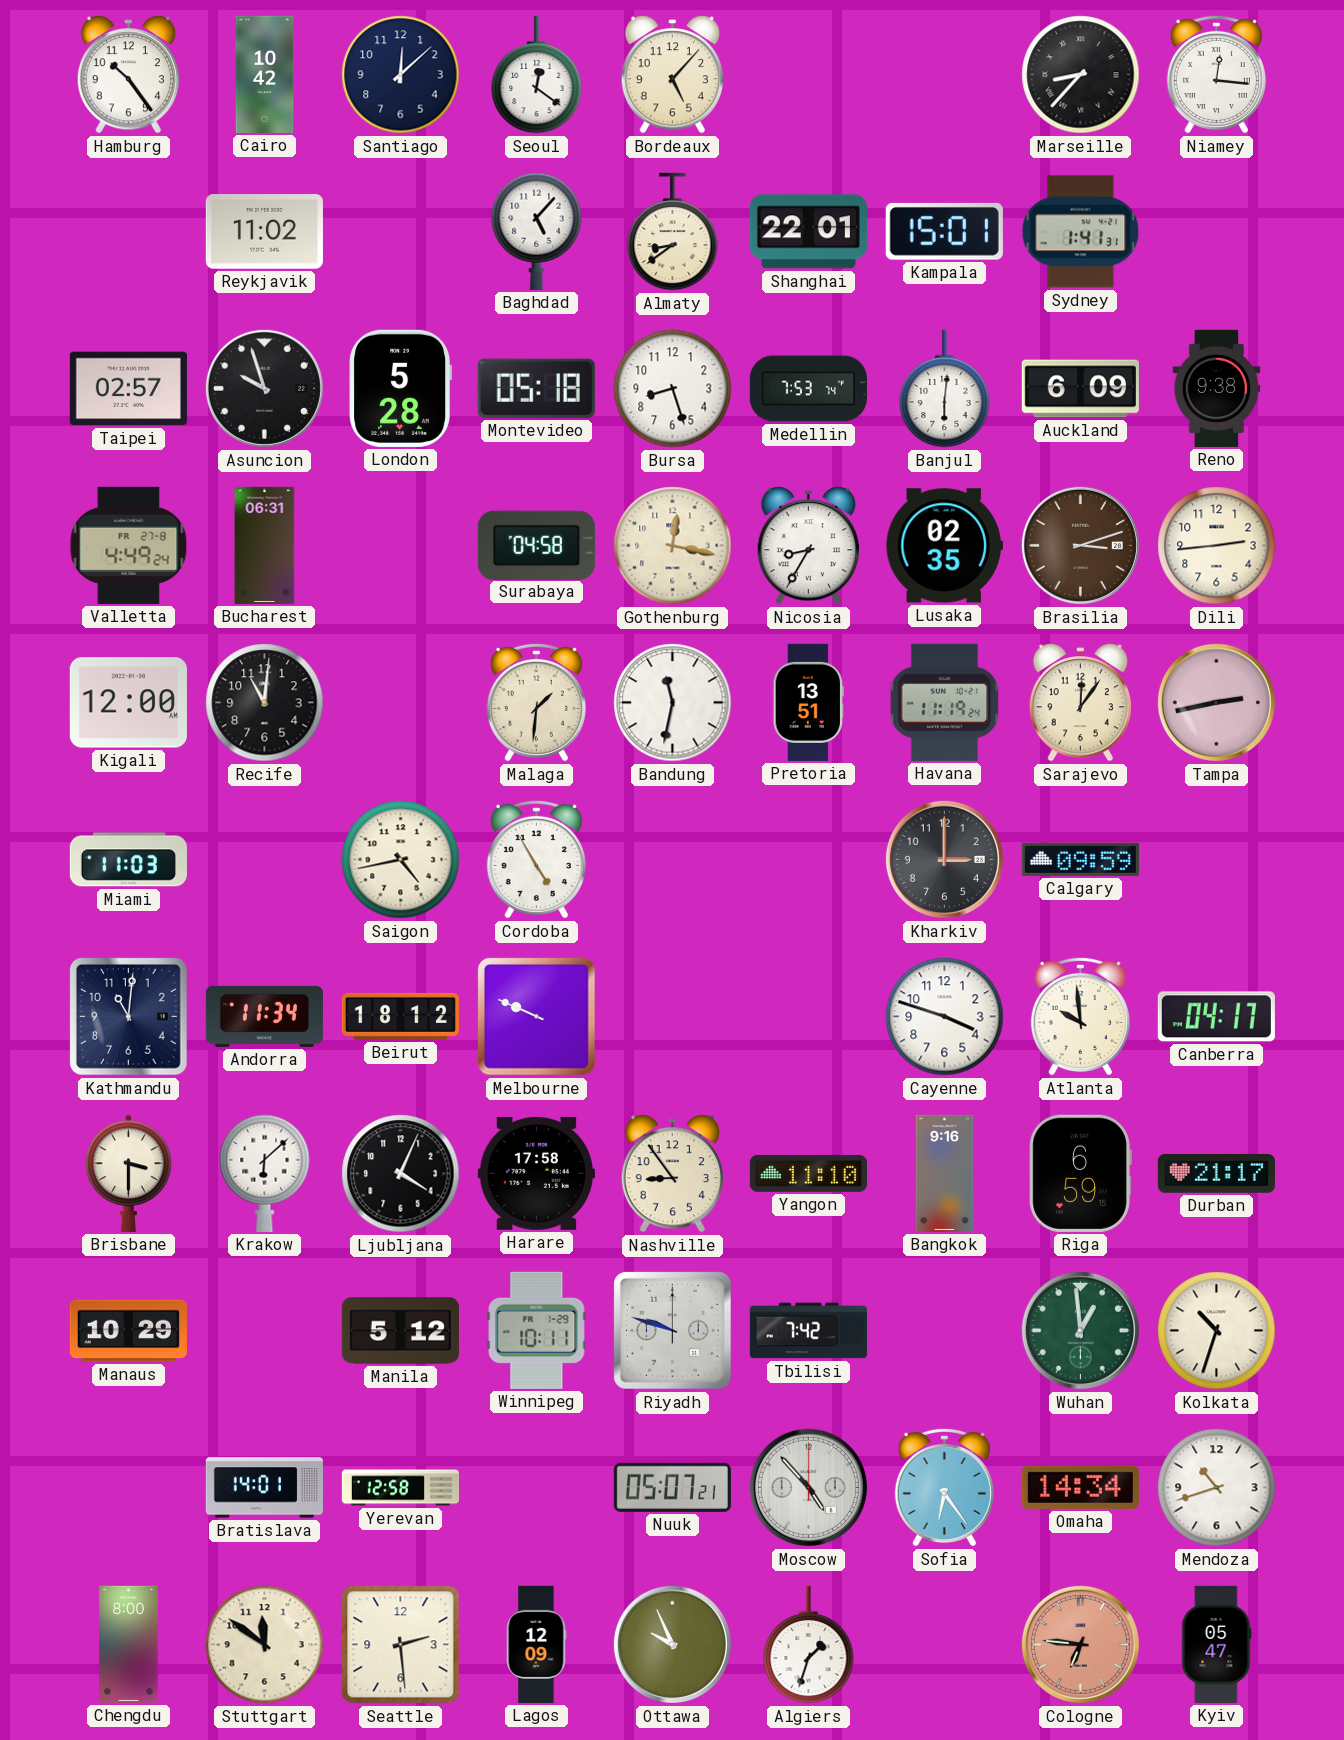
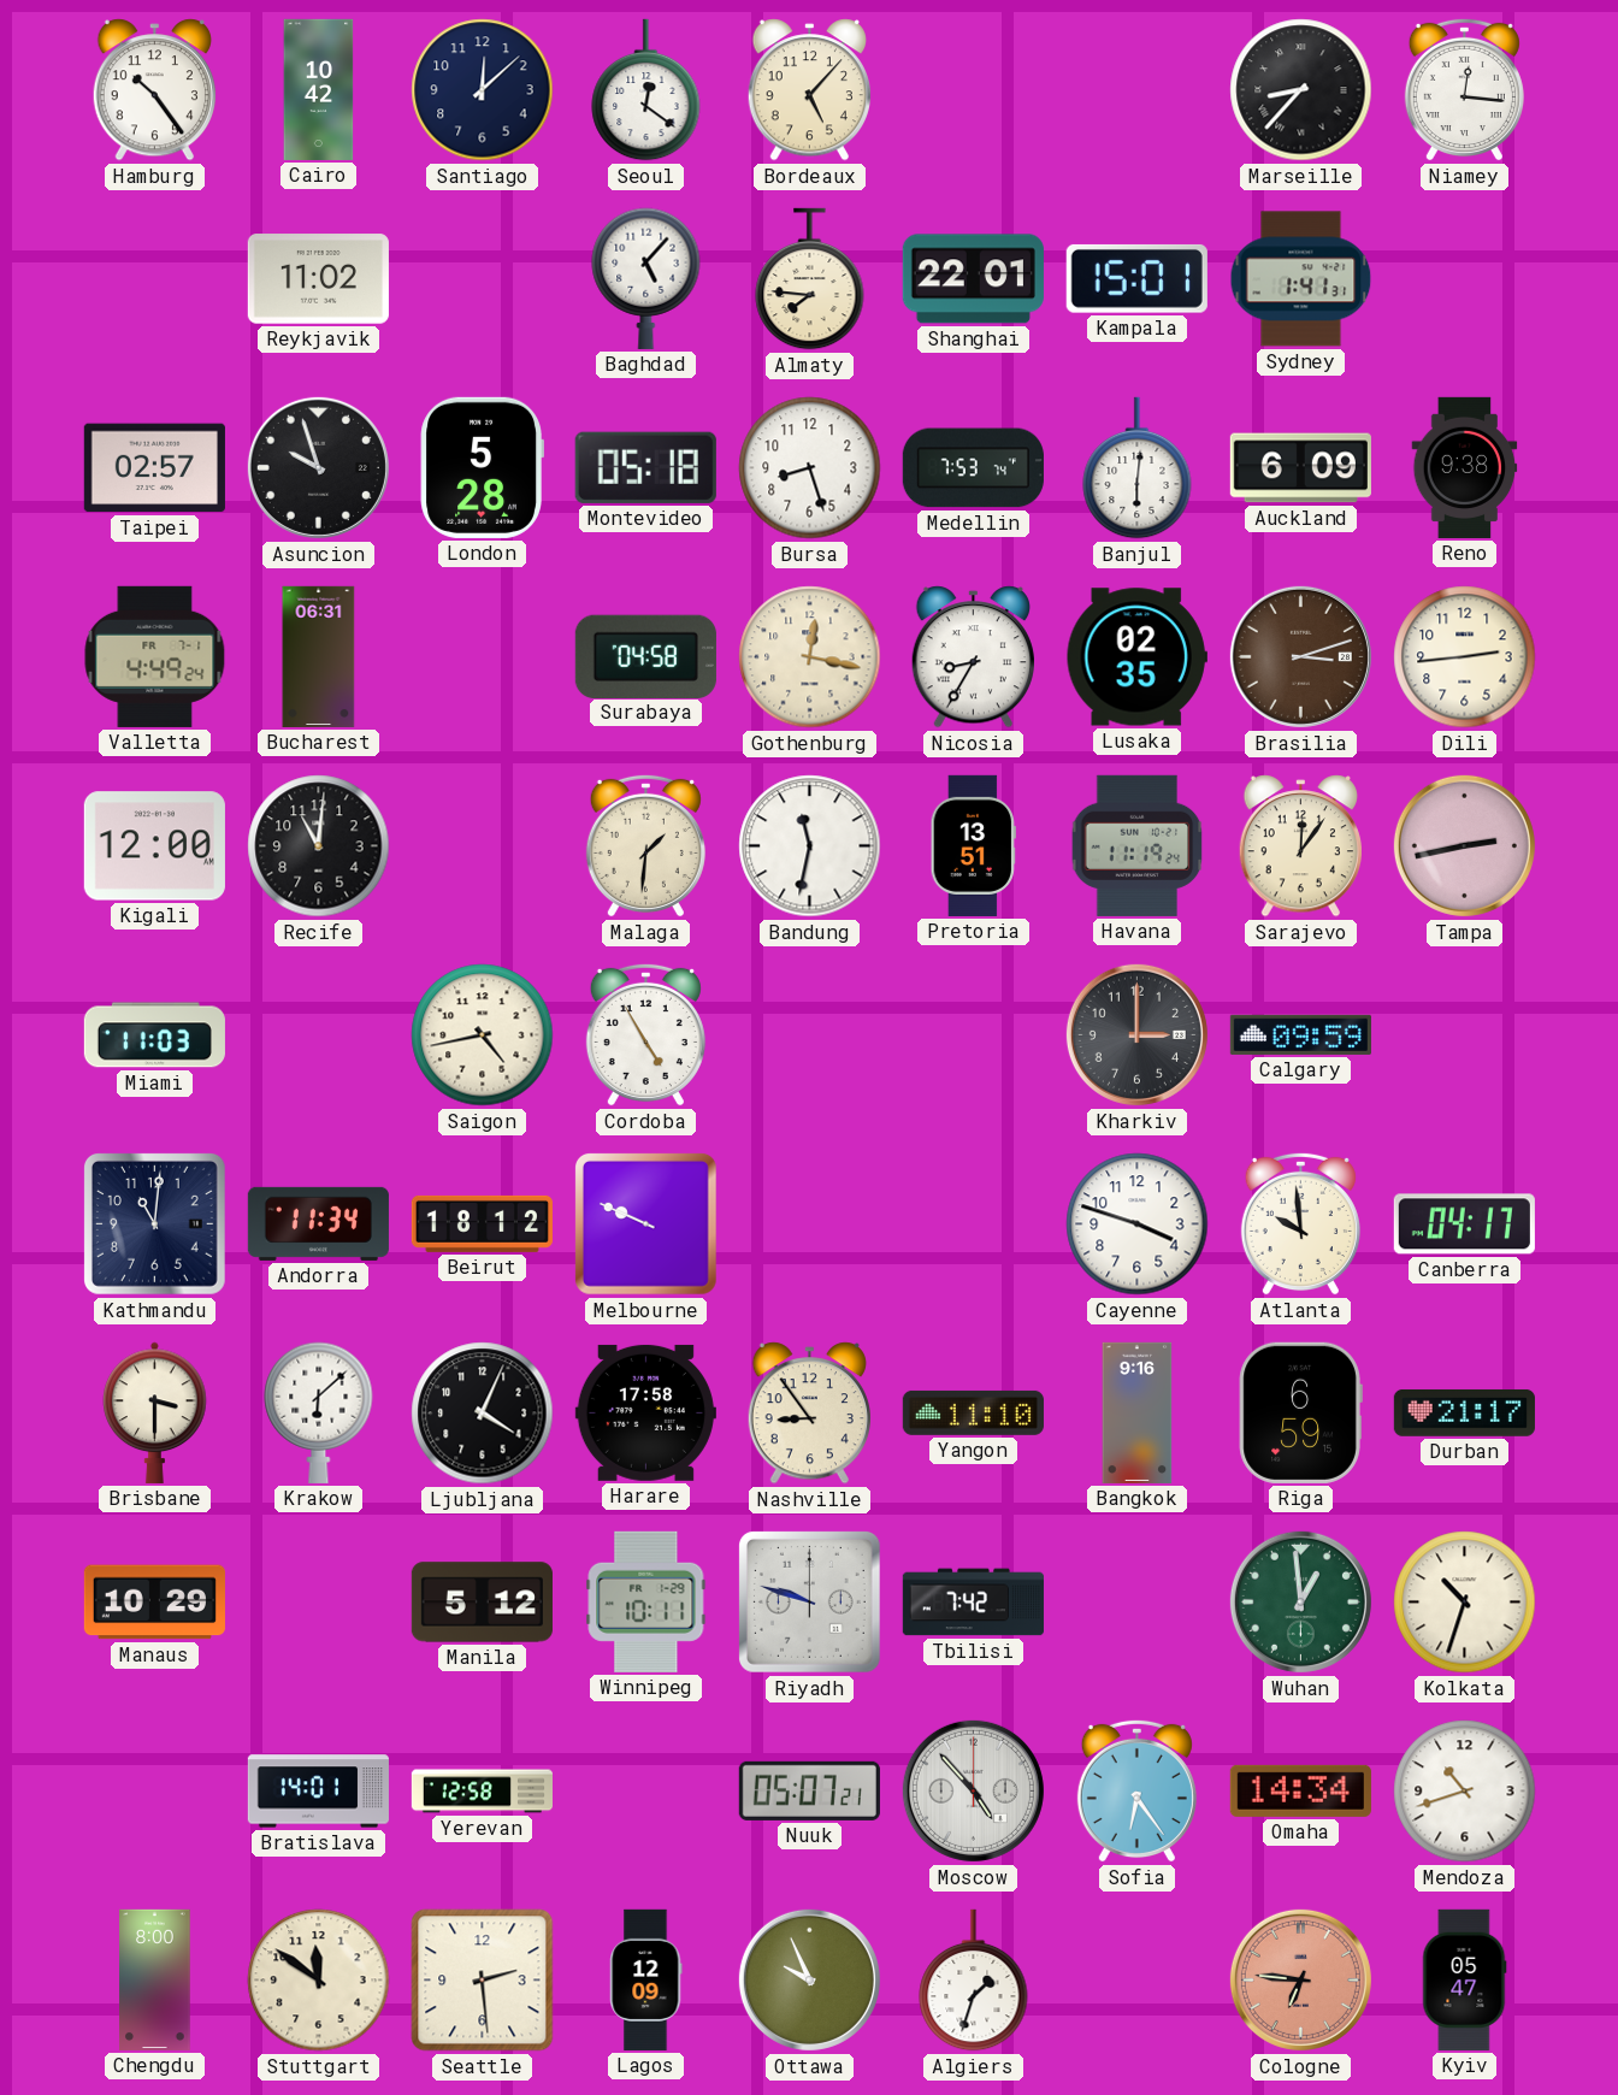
Almaty: 8:39 -> 7:46
Valletta date: FR 27-8 -> FR 7-1
